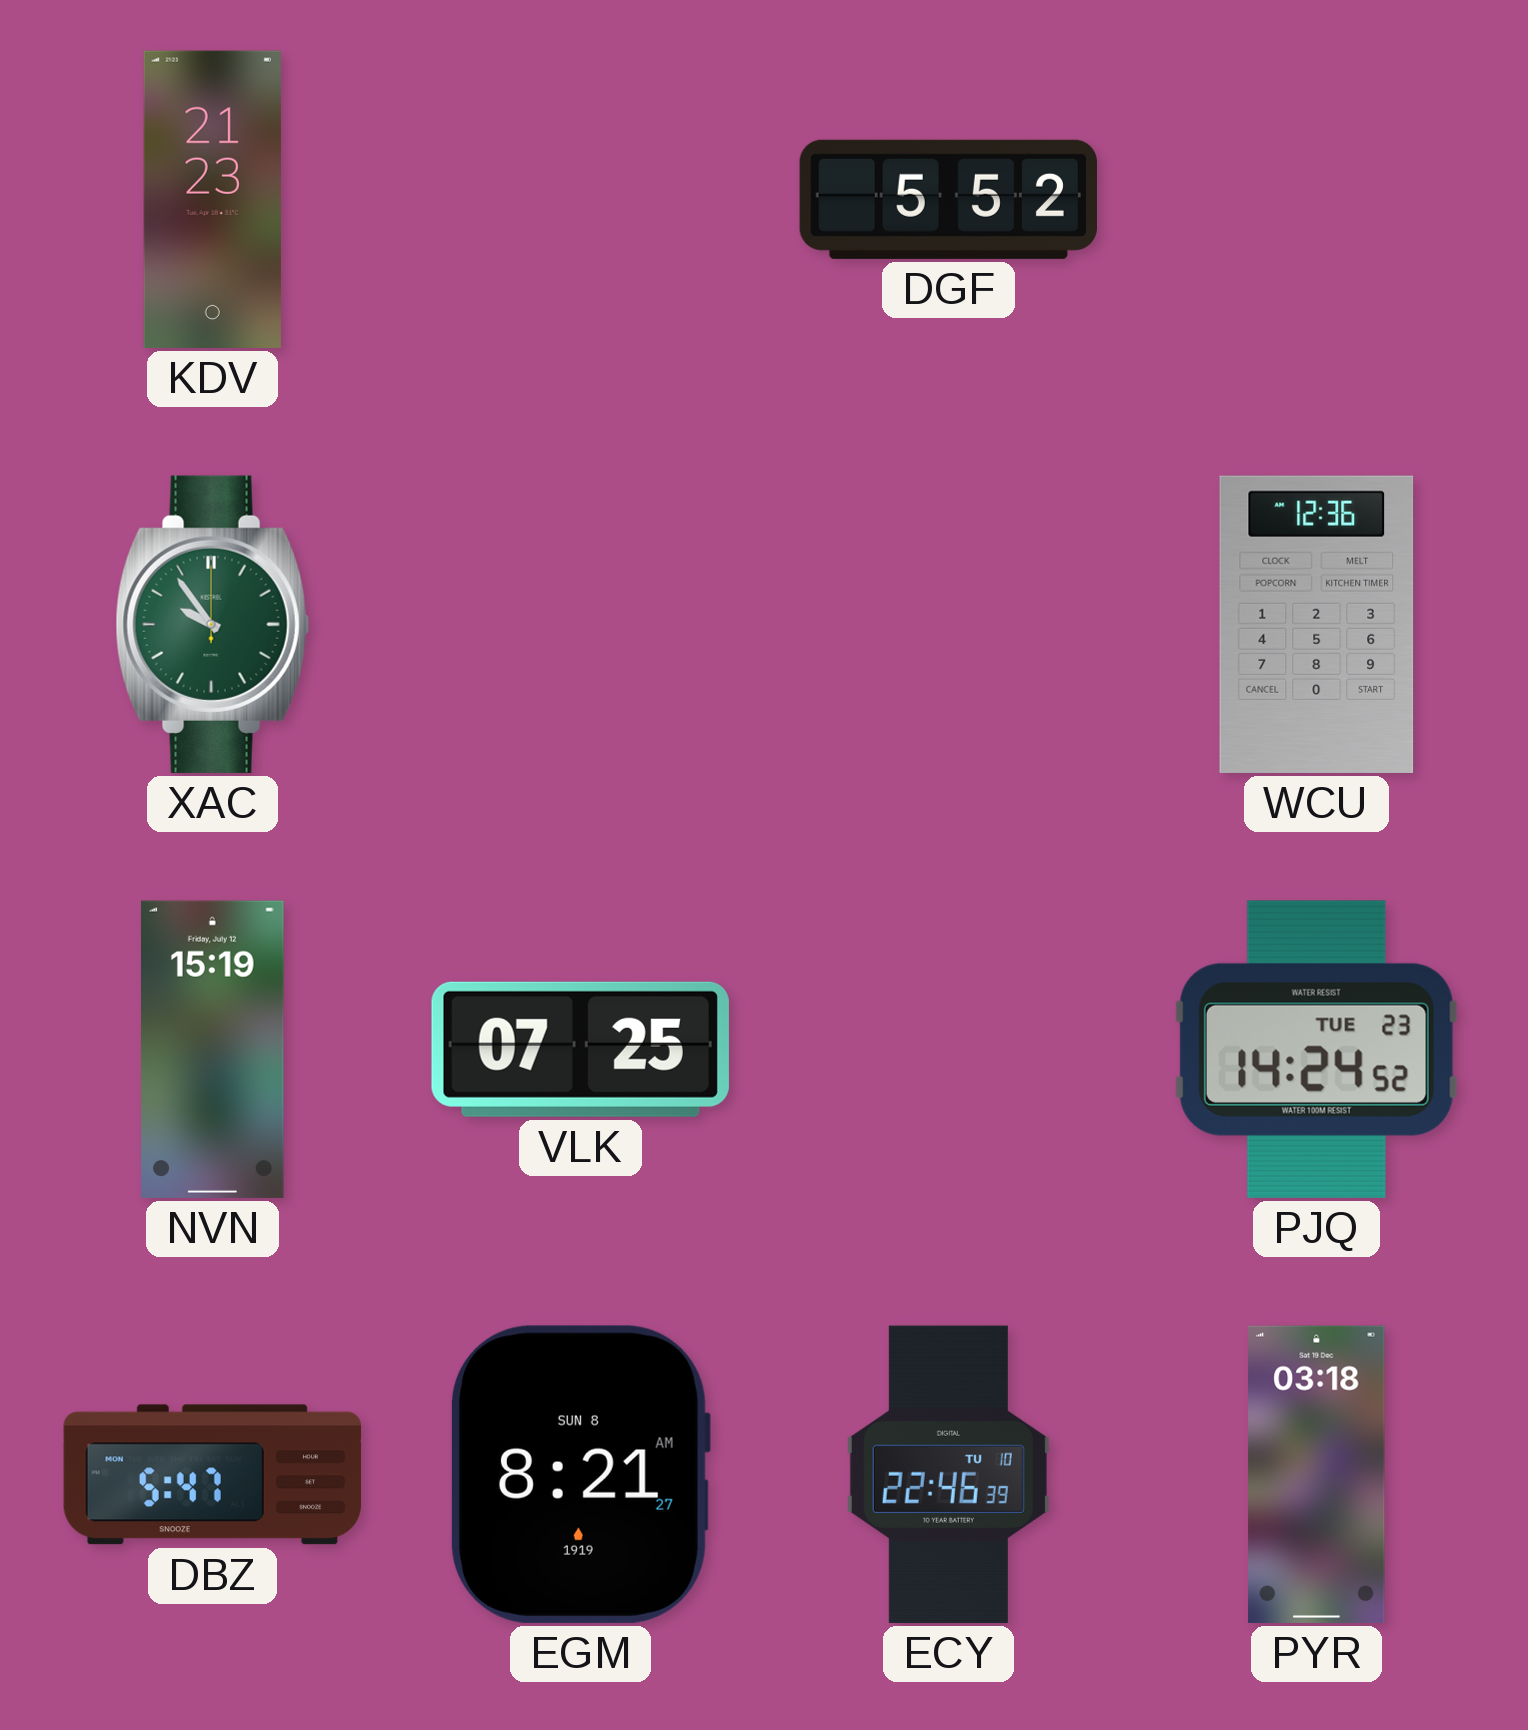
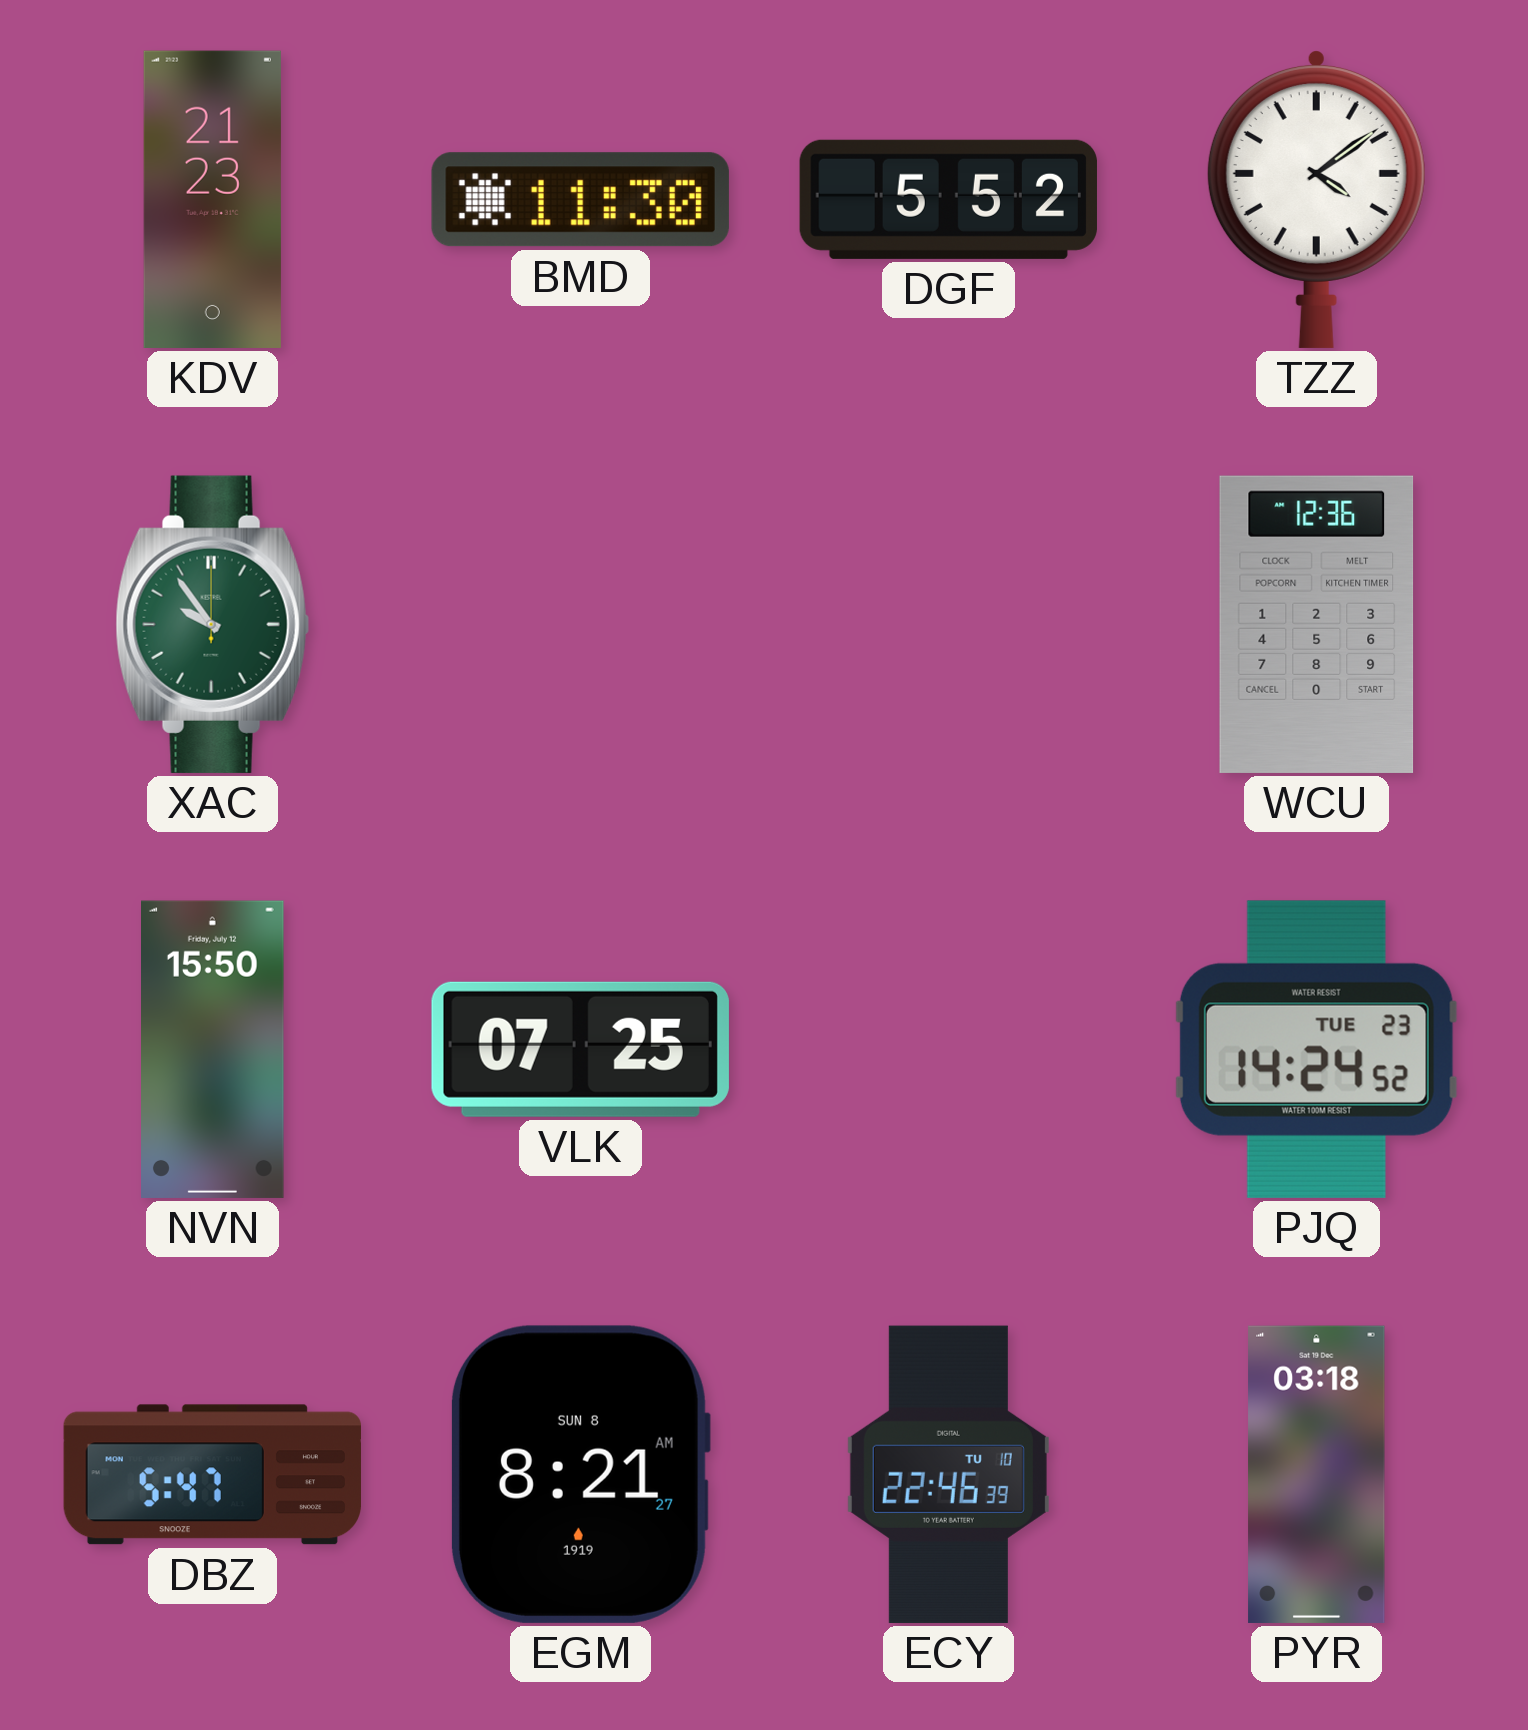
BMD: none -> 11:30
TZZ: none -> 4:09
NVN: 15:19 -> 15:50
